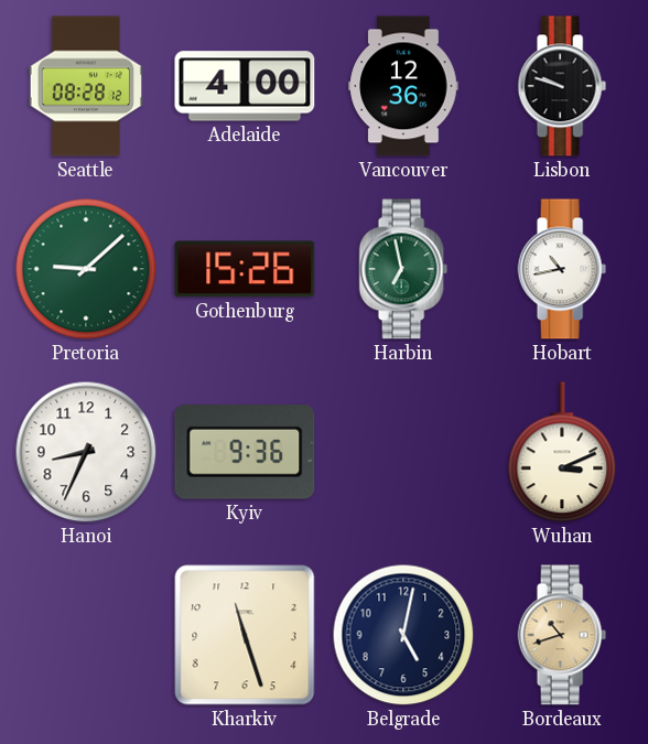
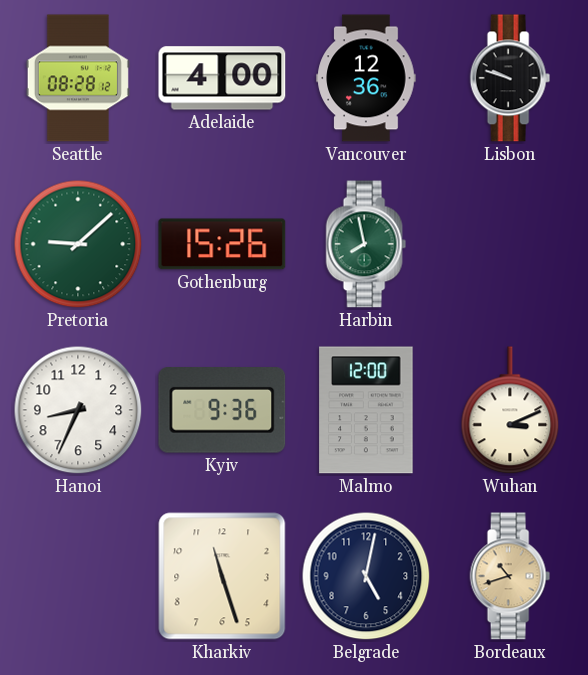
Harbin: 6:58 -> 7:58
Hobart: 10:43 -> none
Malmo: none -> 12:00
